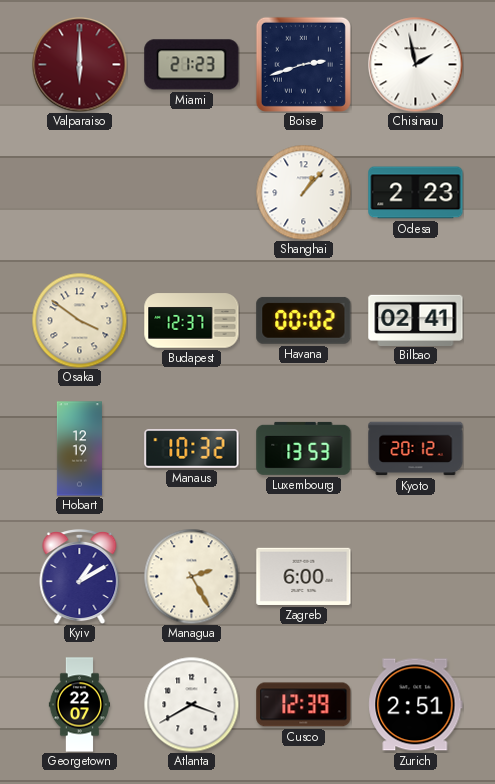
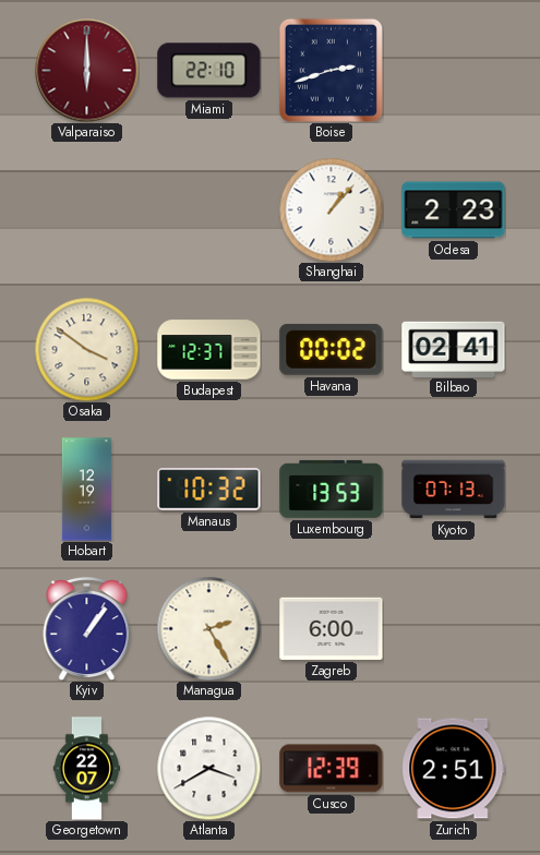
Miami: 21:23 -> 22:10
Chisinau: 1:58 -> none
Kyoto: 20:12 -> 07:13
Kyiv: 1:10 -> 1:06
